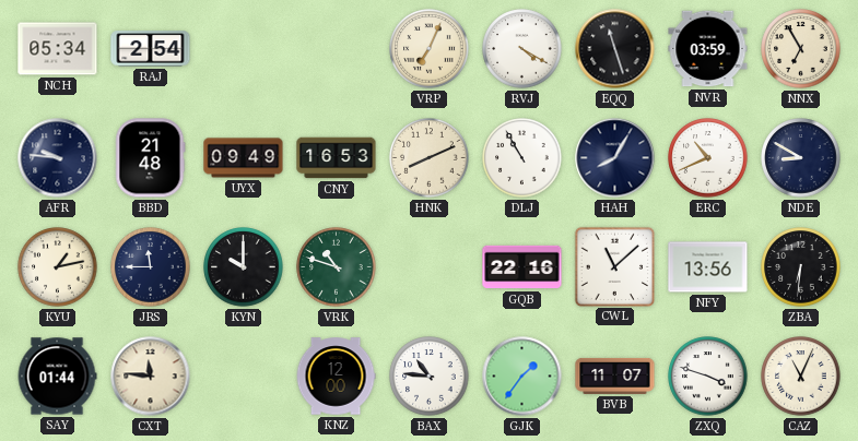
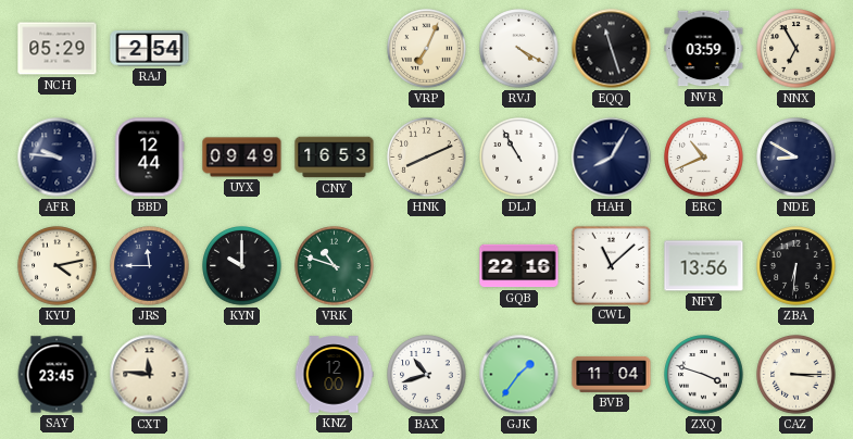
NCH: 05:34 -> 05:29
BBD: 21:48 -> 12:44
KYU: 1:13 -> 4:13
SAY: 01:44 -> 23:45
BAX: 10:46 -> 10:42
BVB: 11:07 -> 11:04
CAZ: 11:04 -> 3:15
